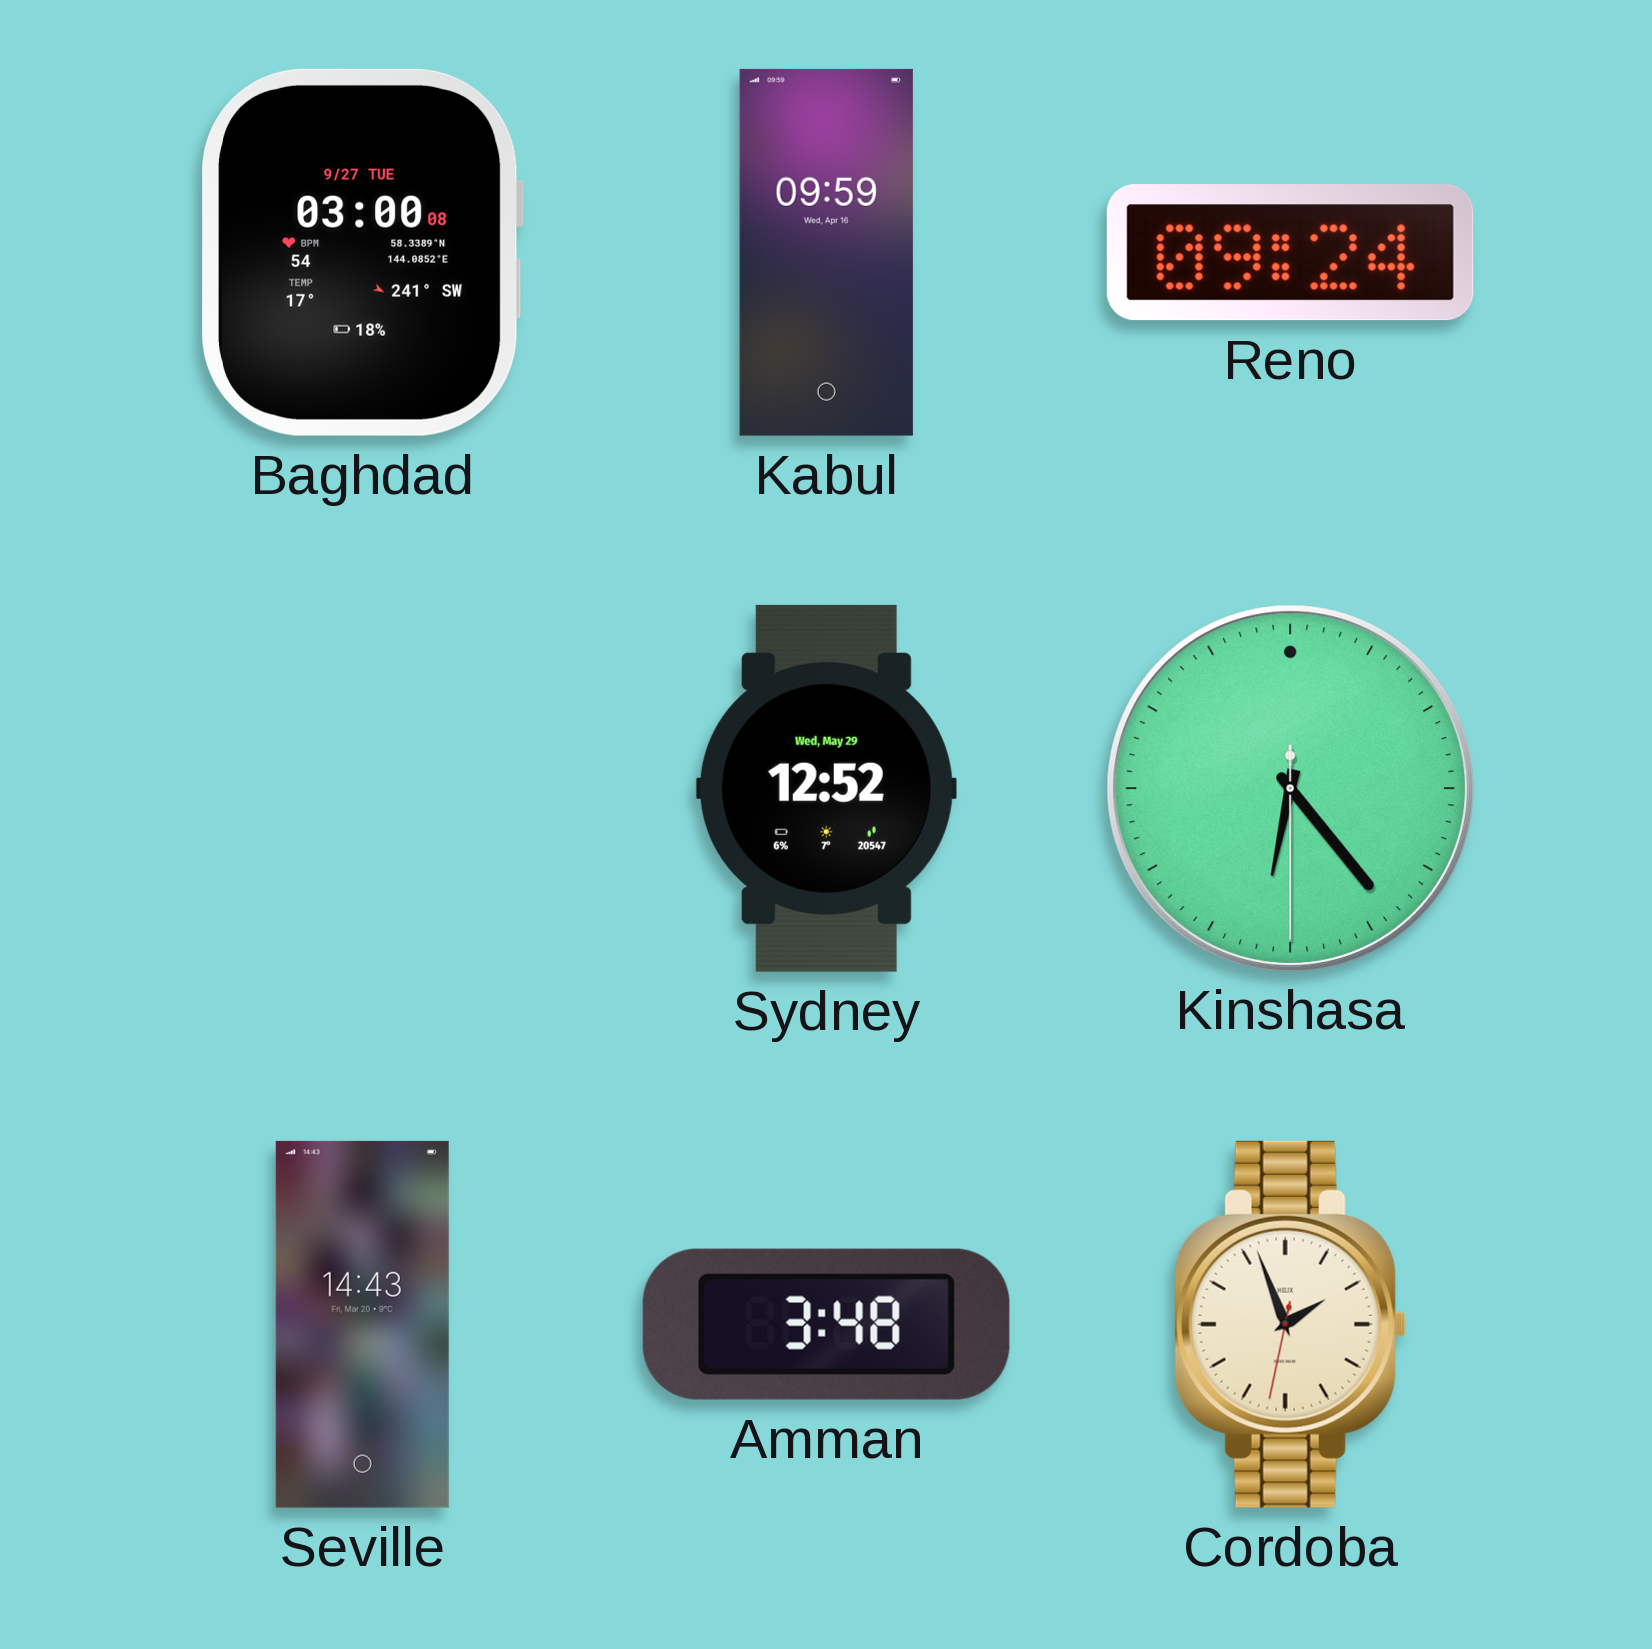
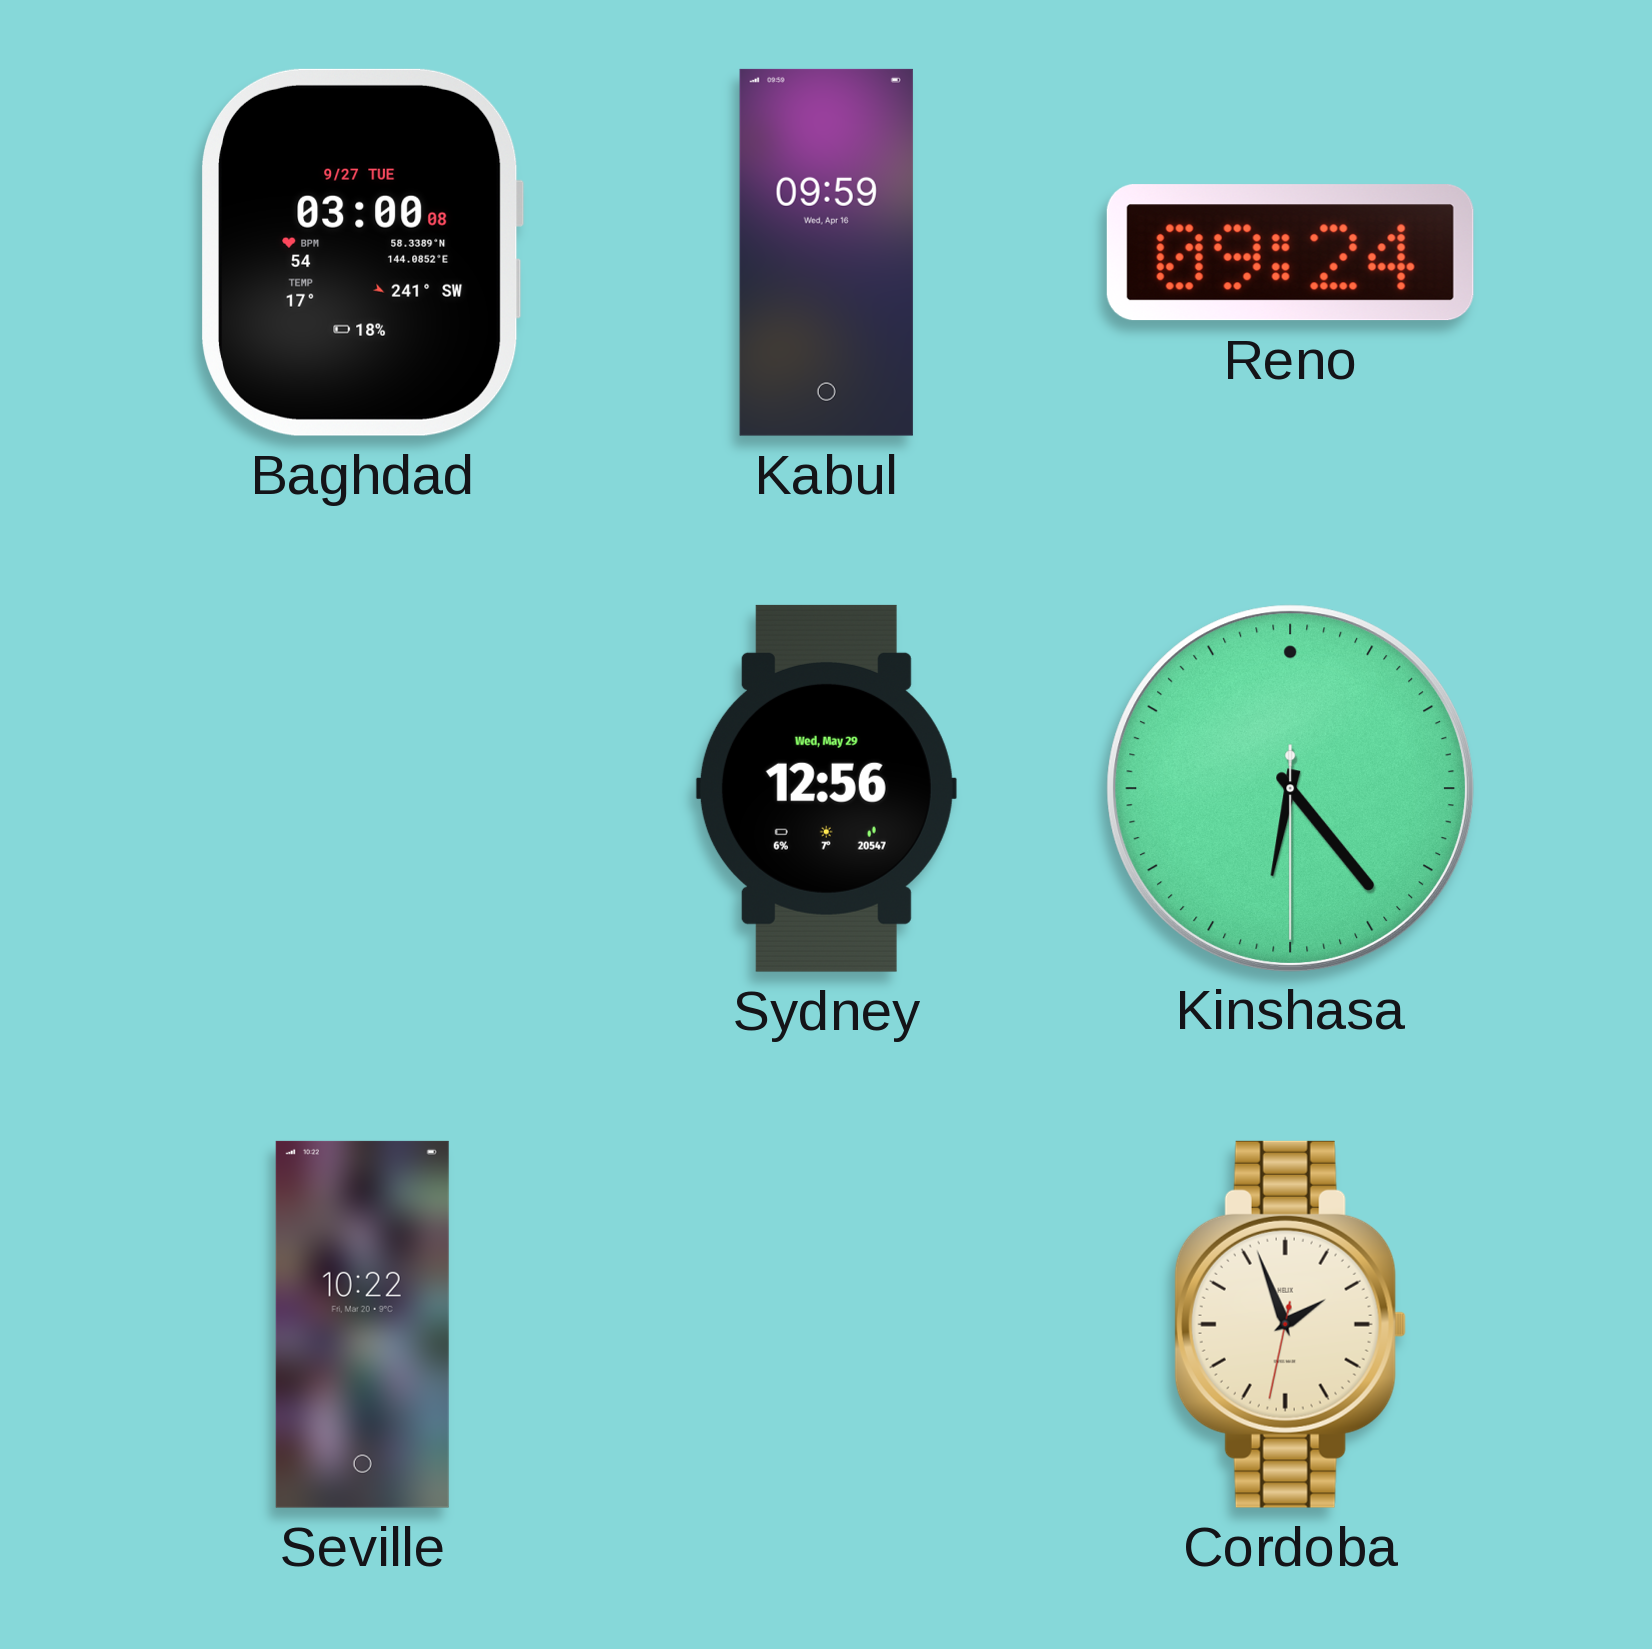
Sydney: 12:52 -> 12:56
Seville: 14:43 -> 10:22
Amman: 3:48 -> none
